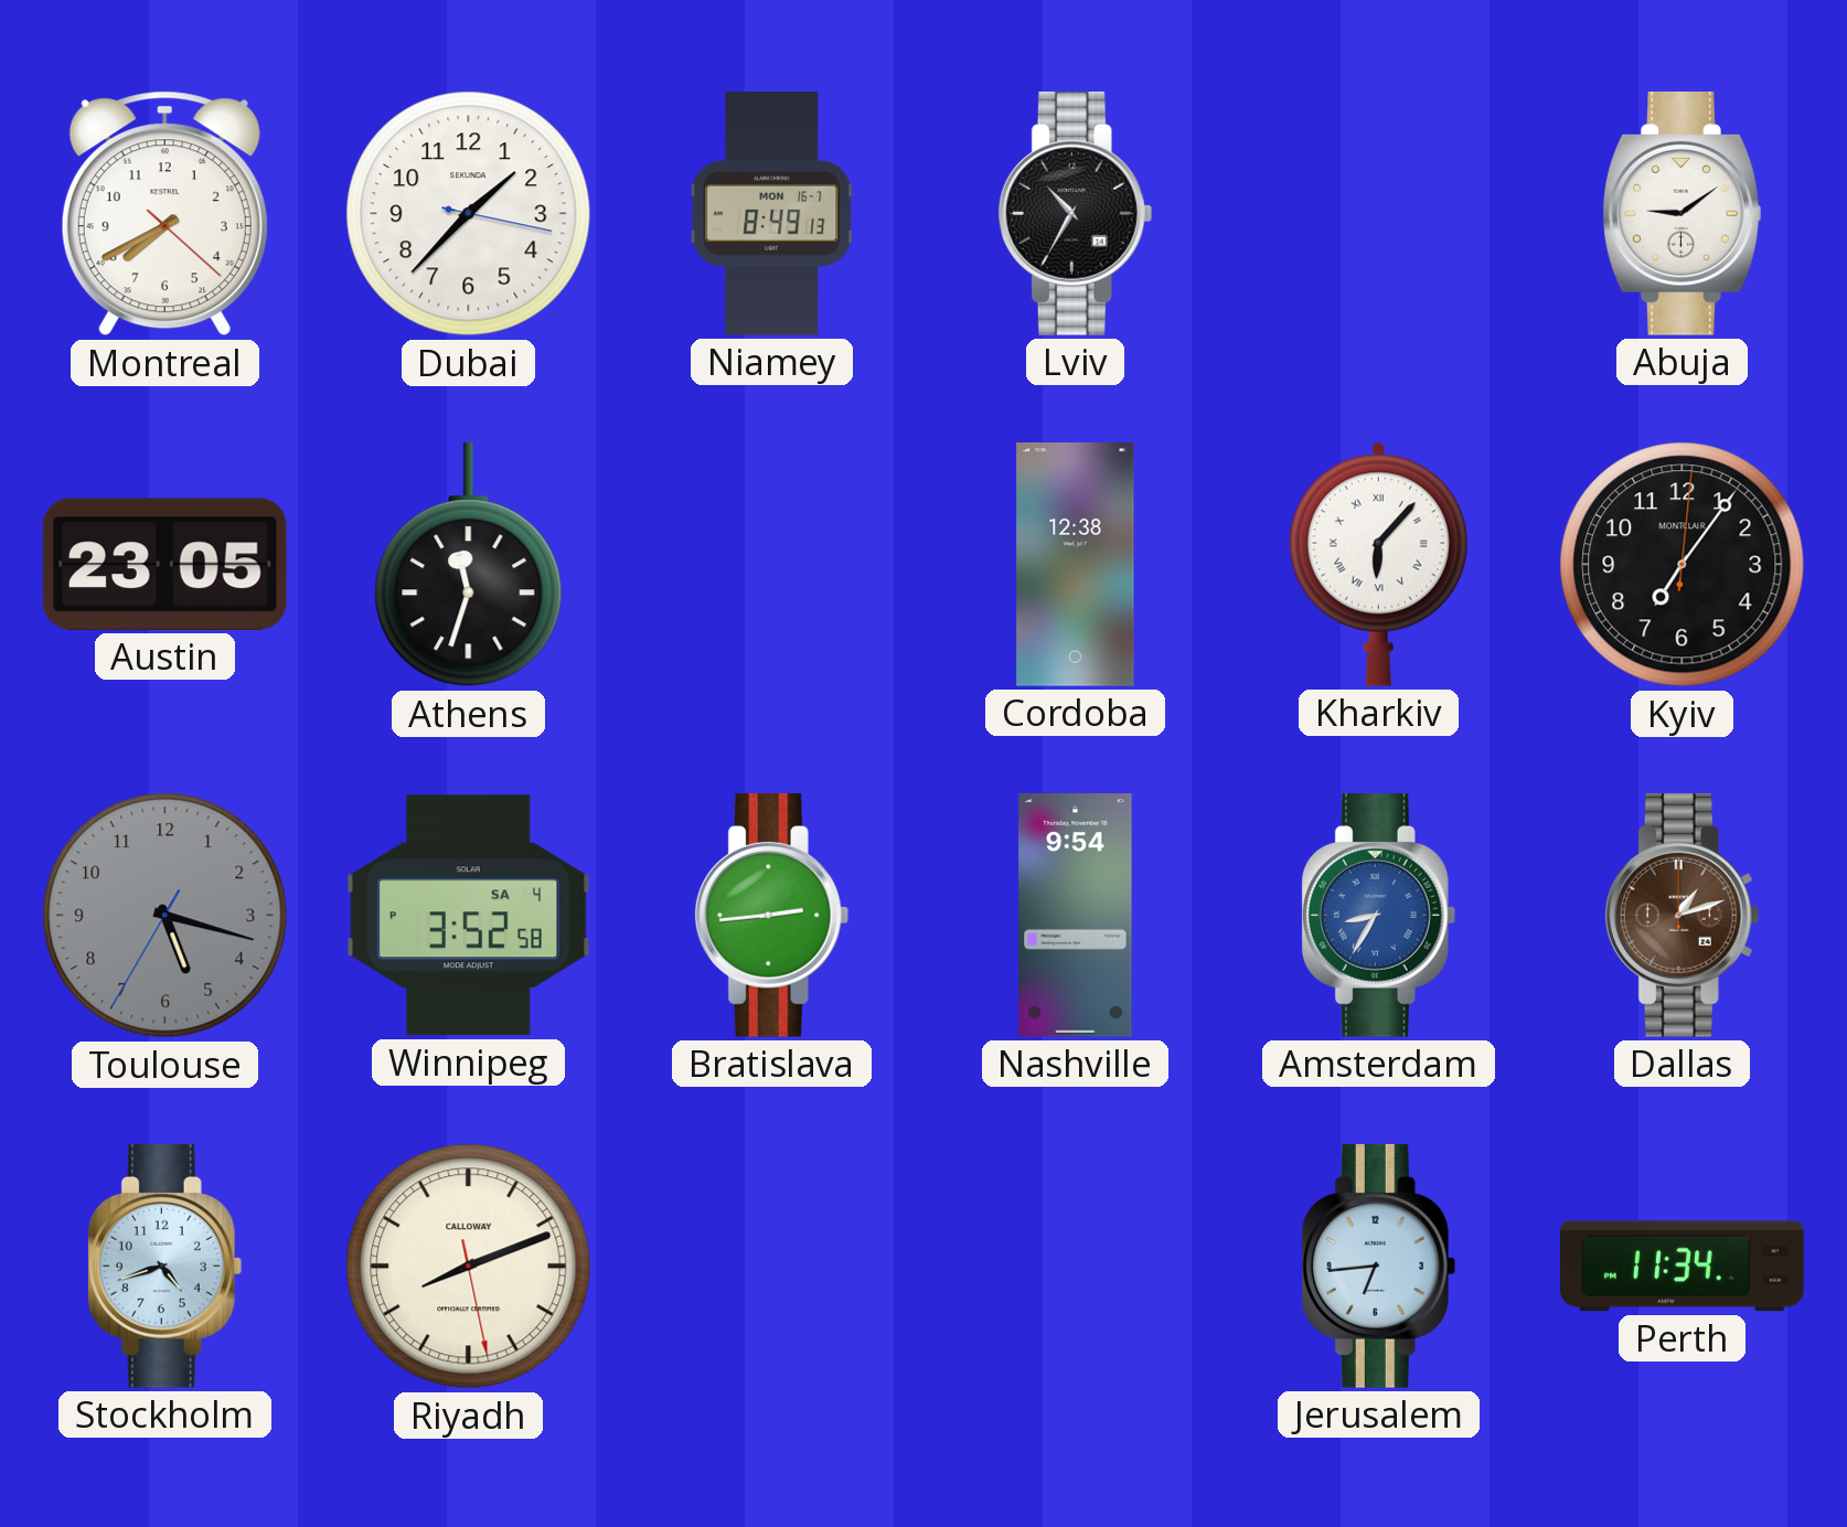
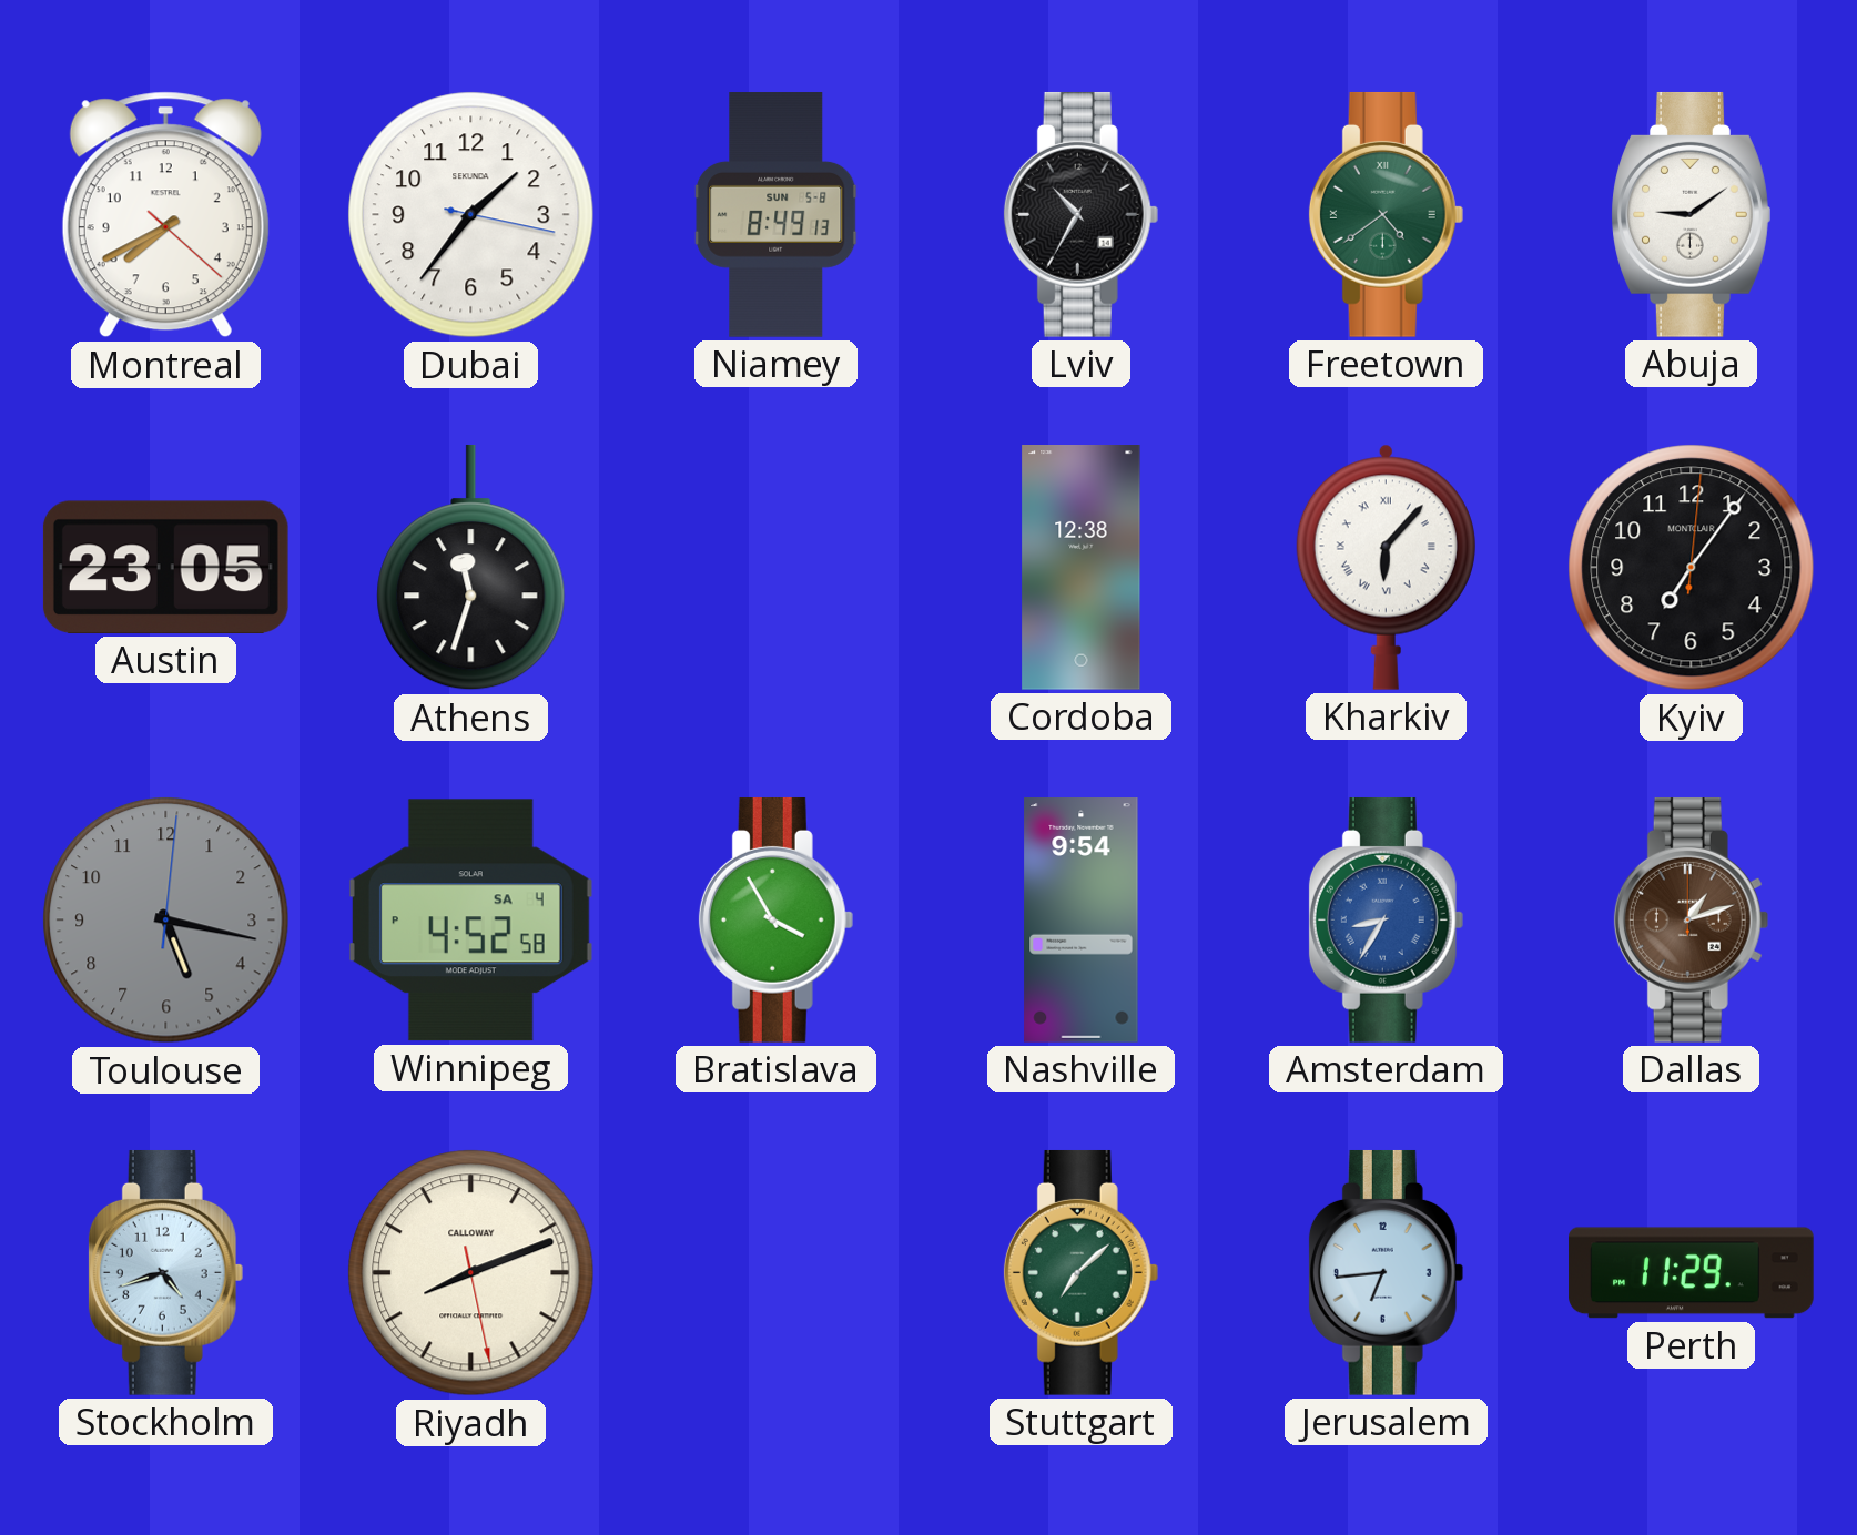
Dubai: 1:37 -> 1:36
Niamey date: MON 16-7 -> SUN 5-8
Freetown: none -> 4:39
Toulouse: 5:17:35 -> 5:17:01
Winnipeg: 3:52 -> 4:52
Bratislava: 2:44 -> 3:55
Stuttgart: none -> 7:08
Perth: 11:34 -> 11:29
